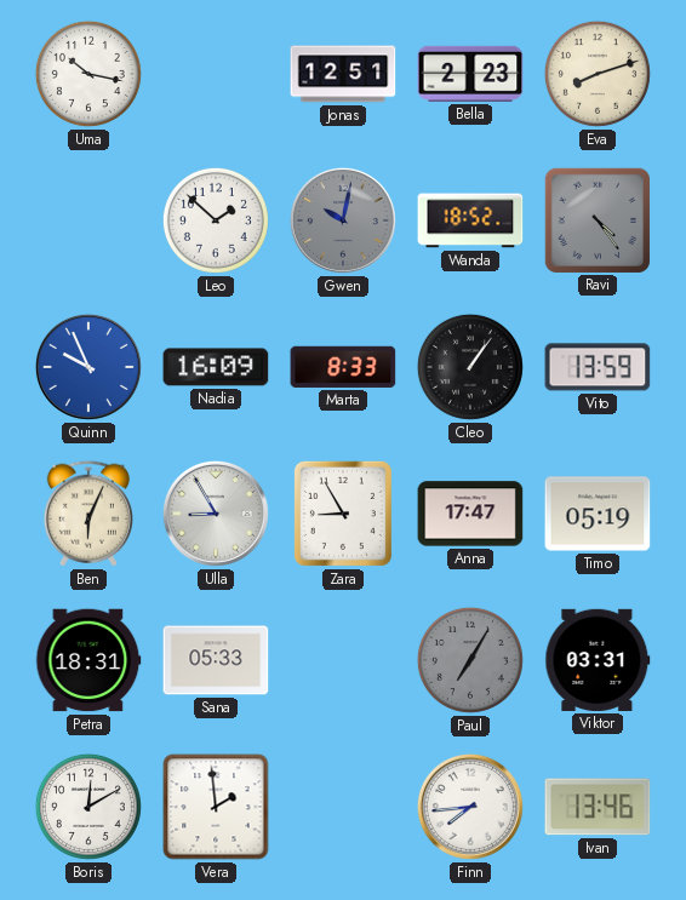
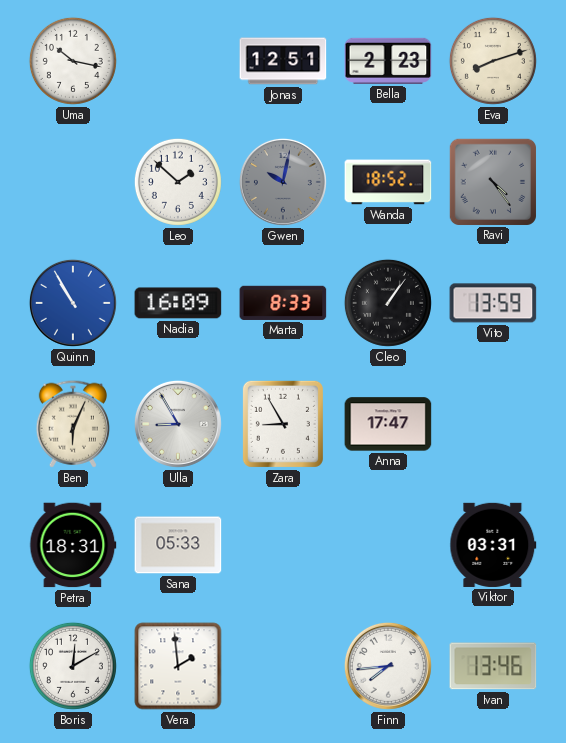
Quinn: 9:56 -> 10:55
Timo: 05:19 -> none
Paul: 7:05 -> none
